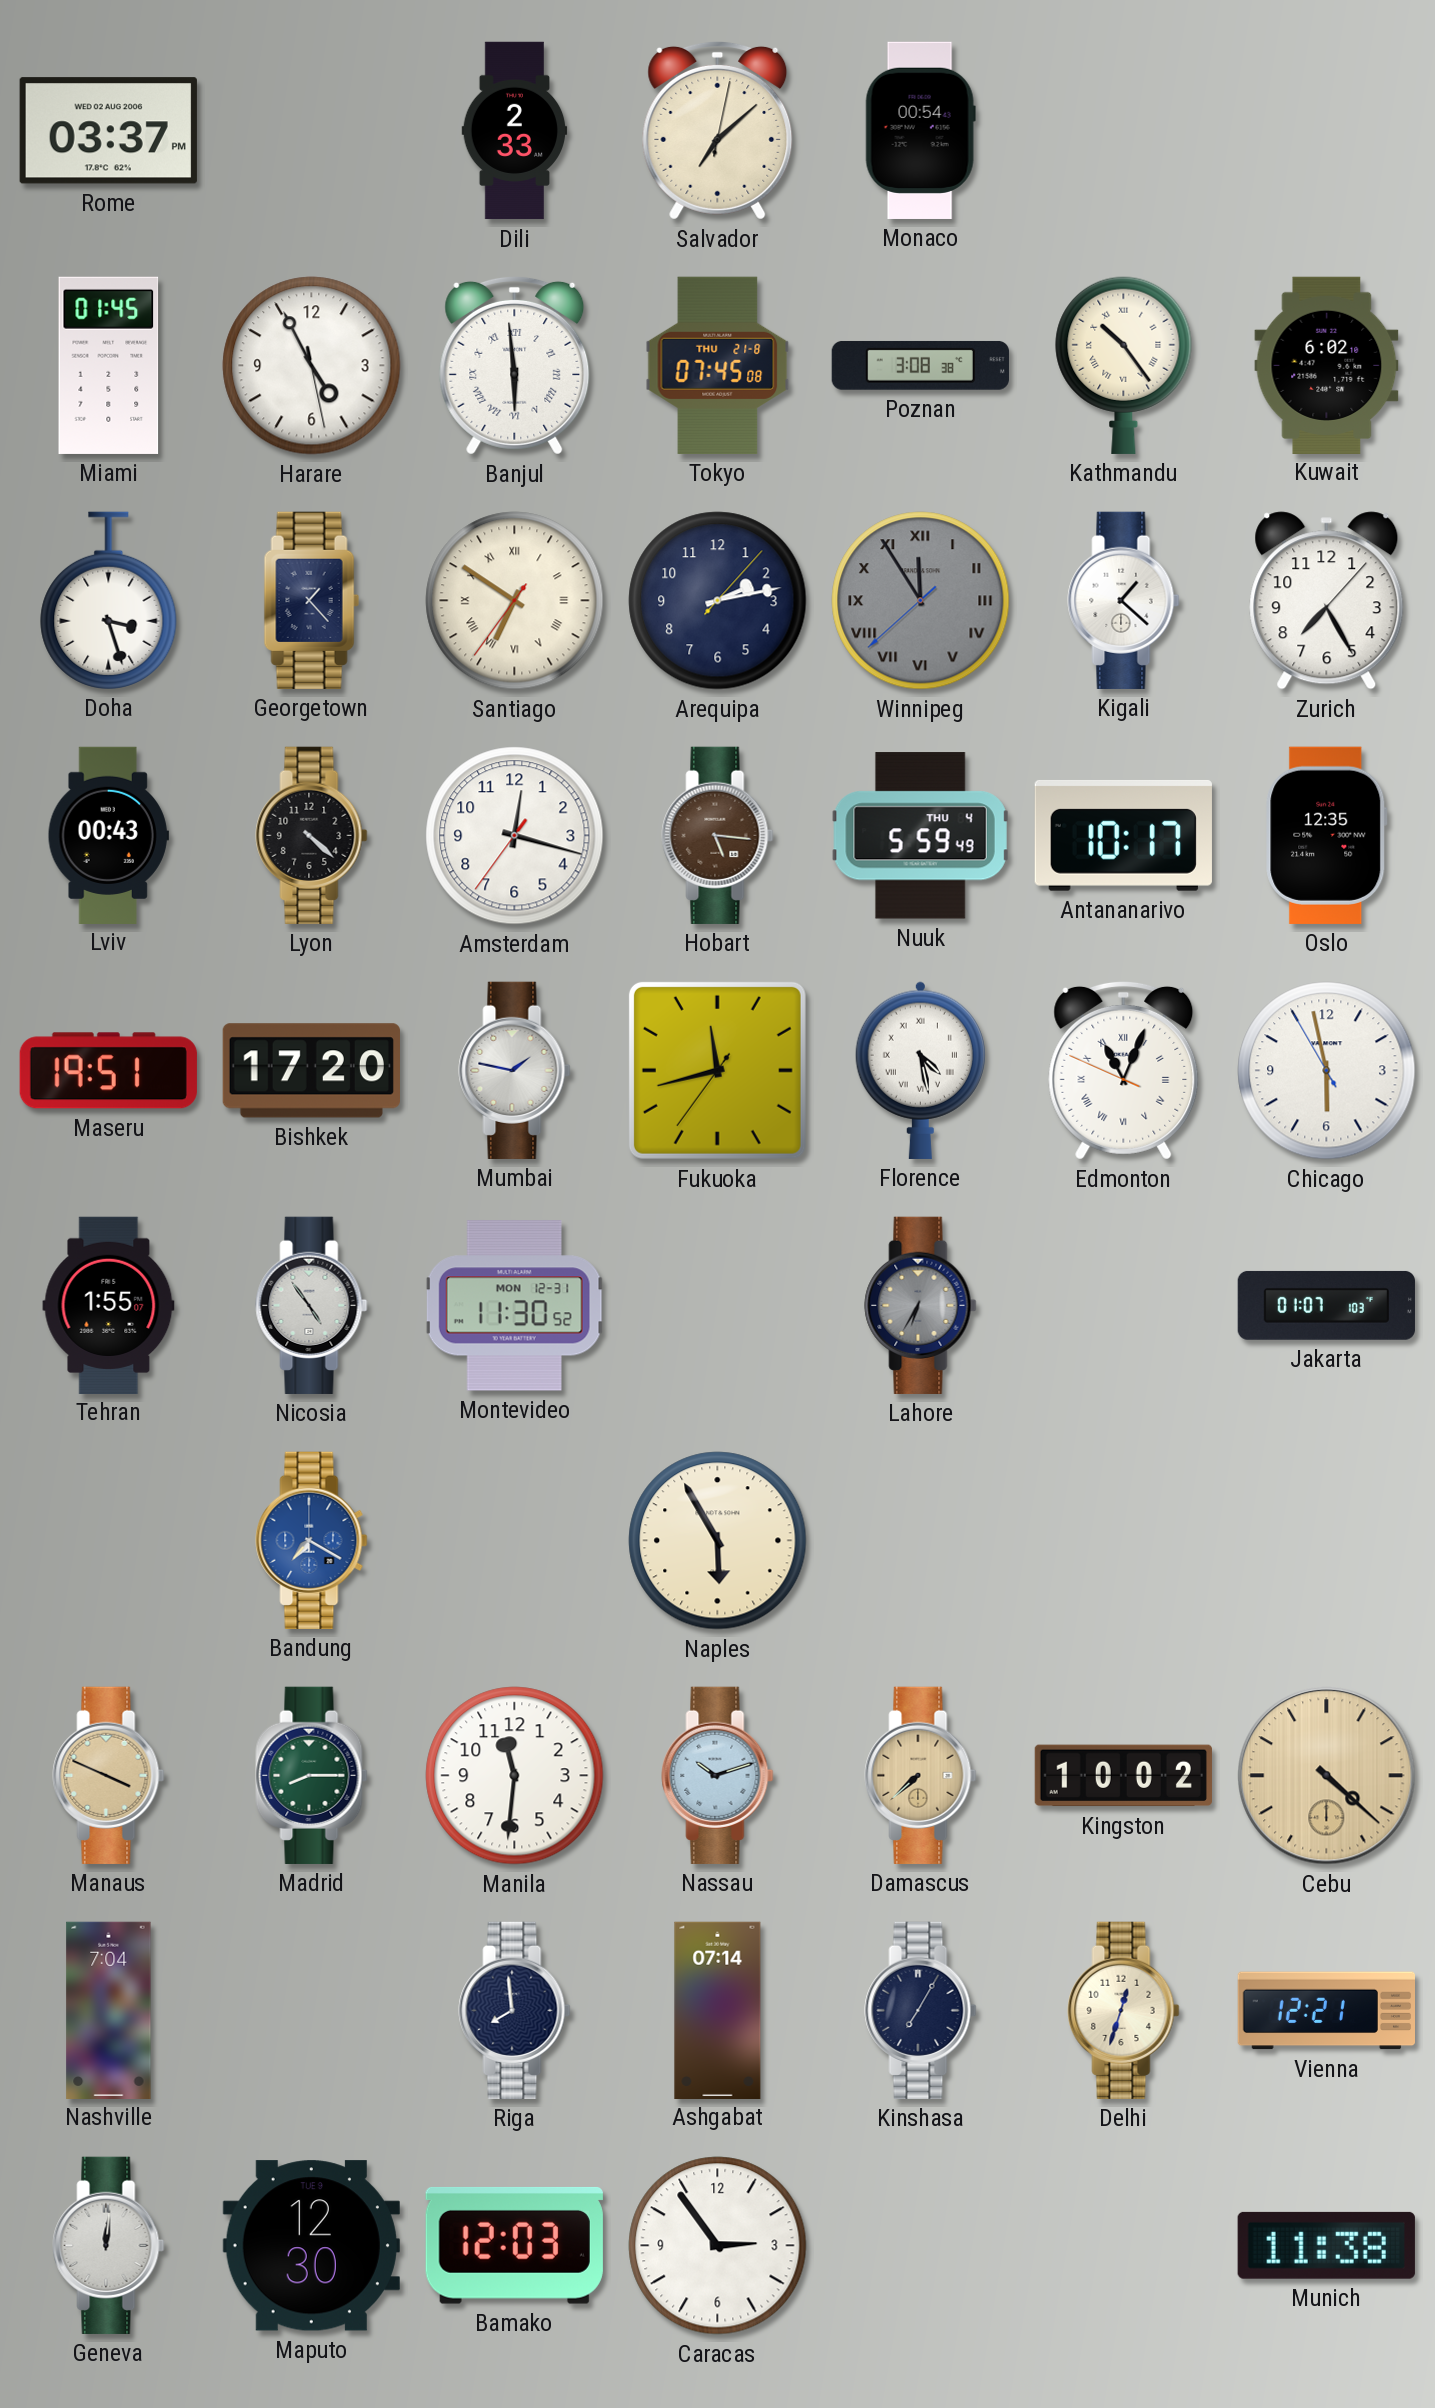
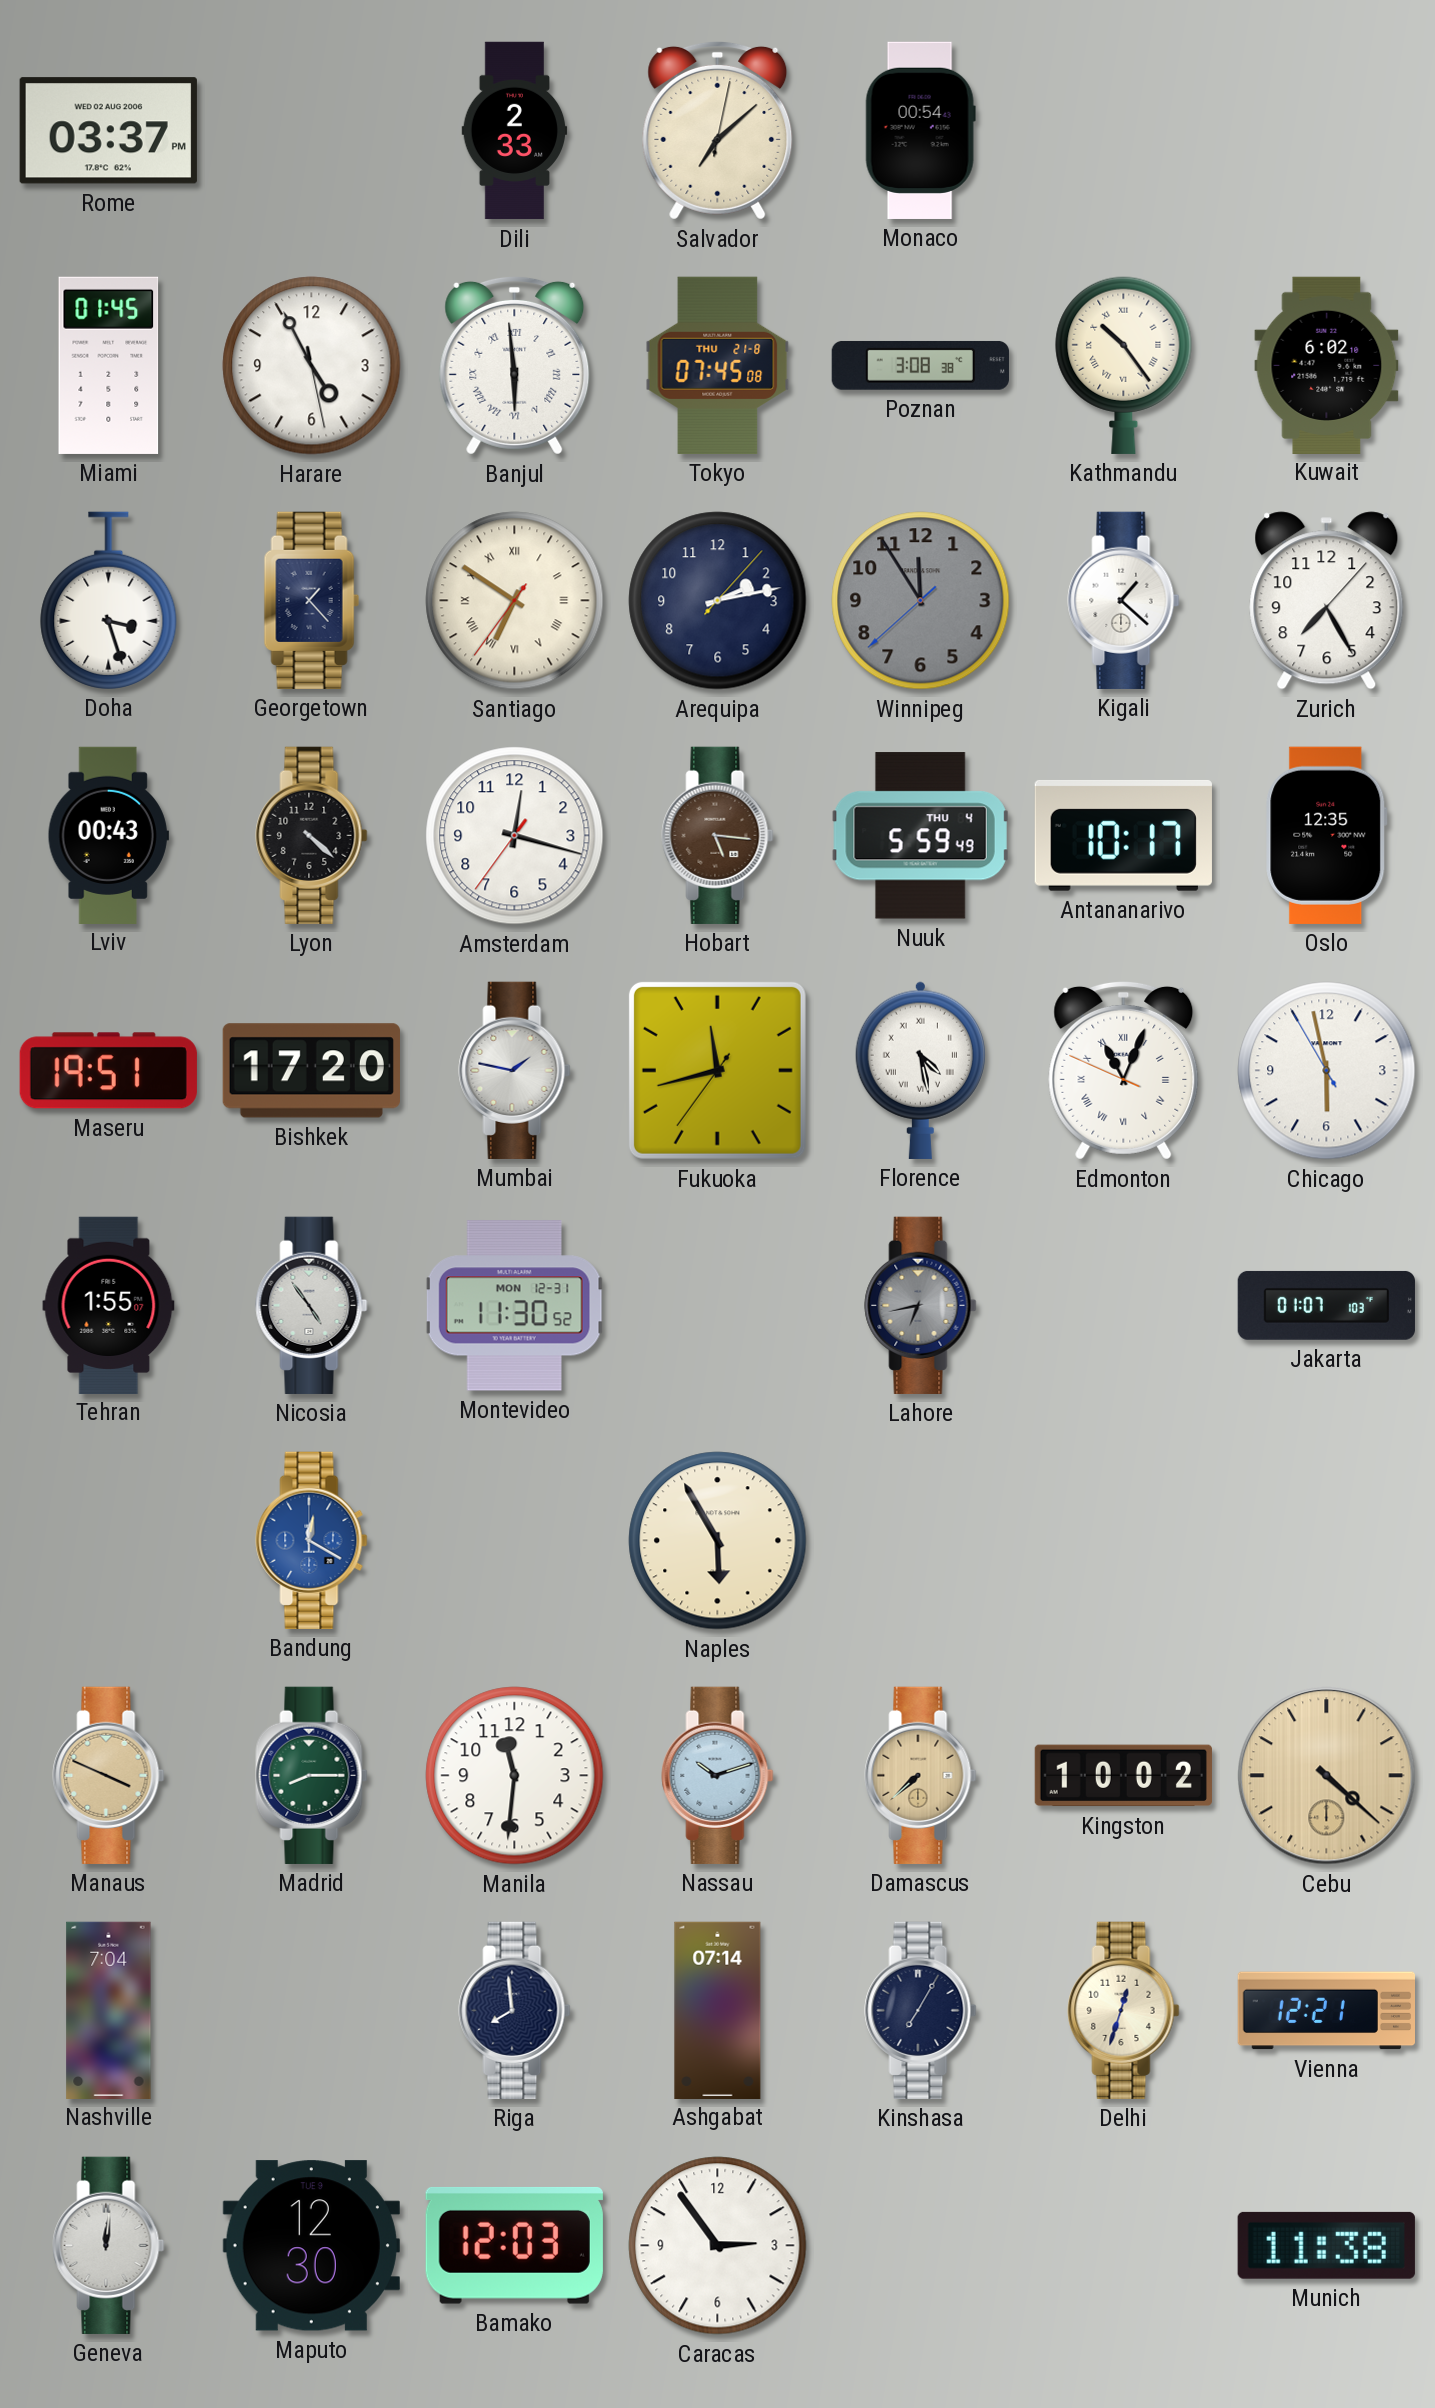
Winnipeg numerals: Roman -> Arabic
Lahore: 6:35 -> 6:43
Bandung: 7:20 -> 12:20
